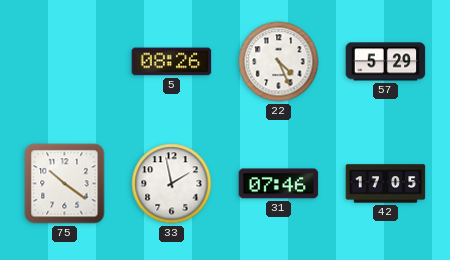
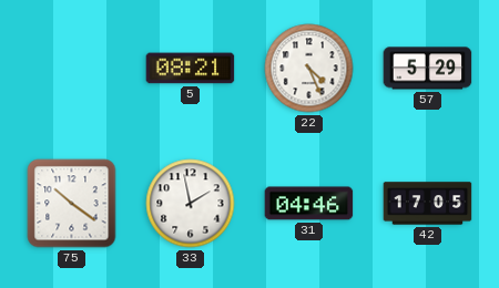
5: 08:26 -> 08:21
31: 07:46 -> 04:46
